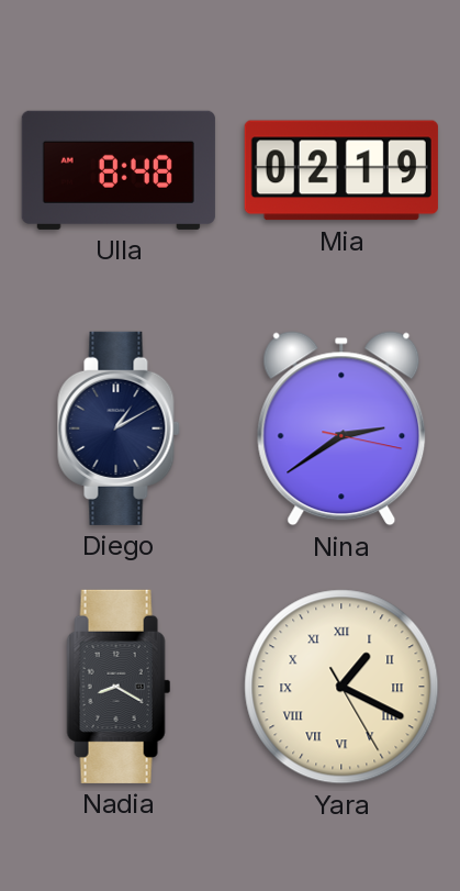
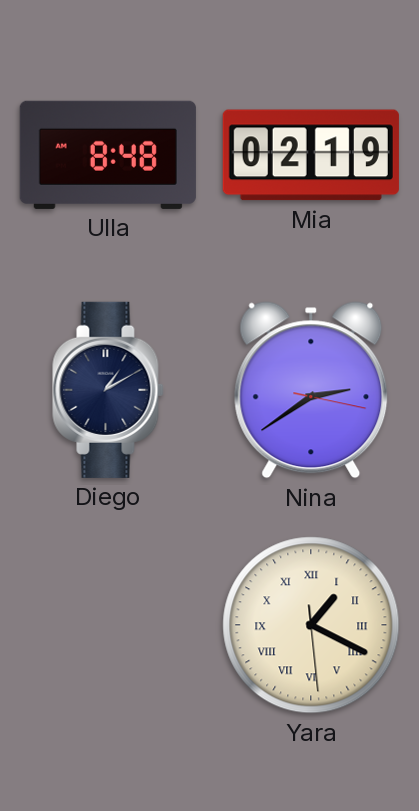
Nadia: 8:20 -> none
Yara: 1:19:25 -> 1:19:29
